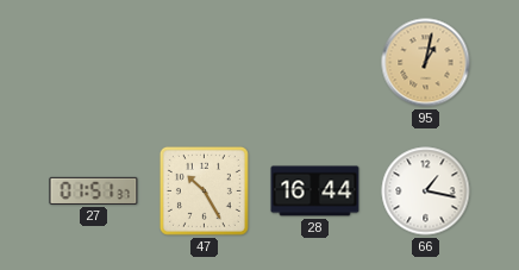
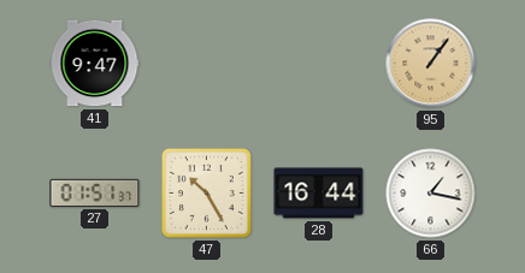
41: none -> 9:47
95: 1:02 -> 1:06
